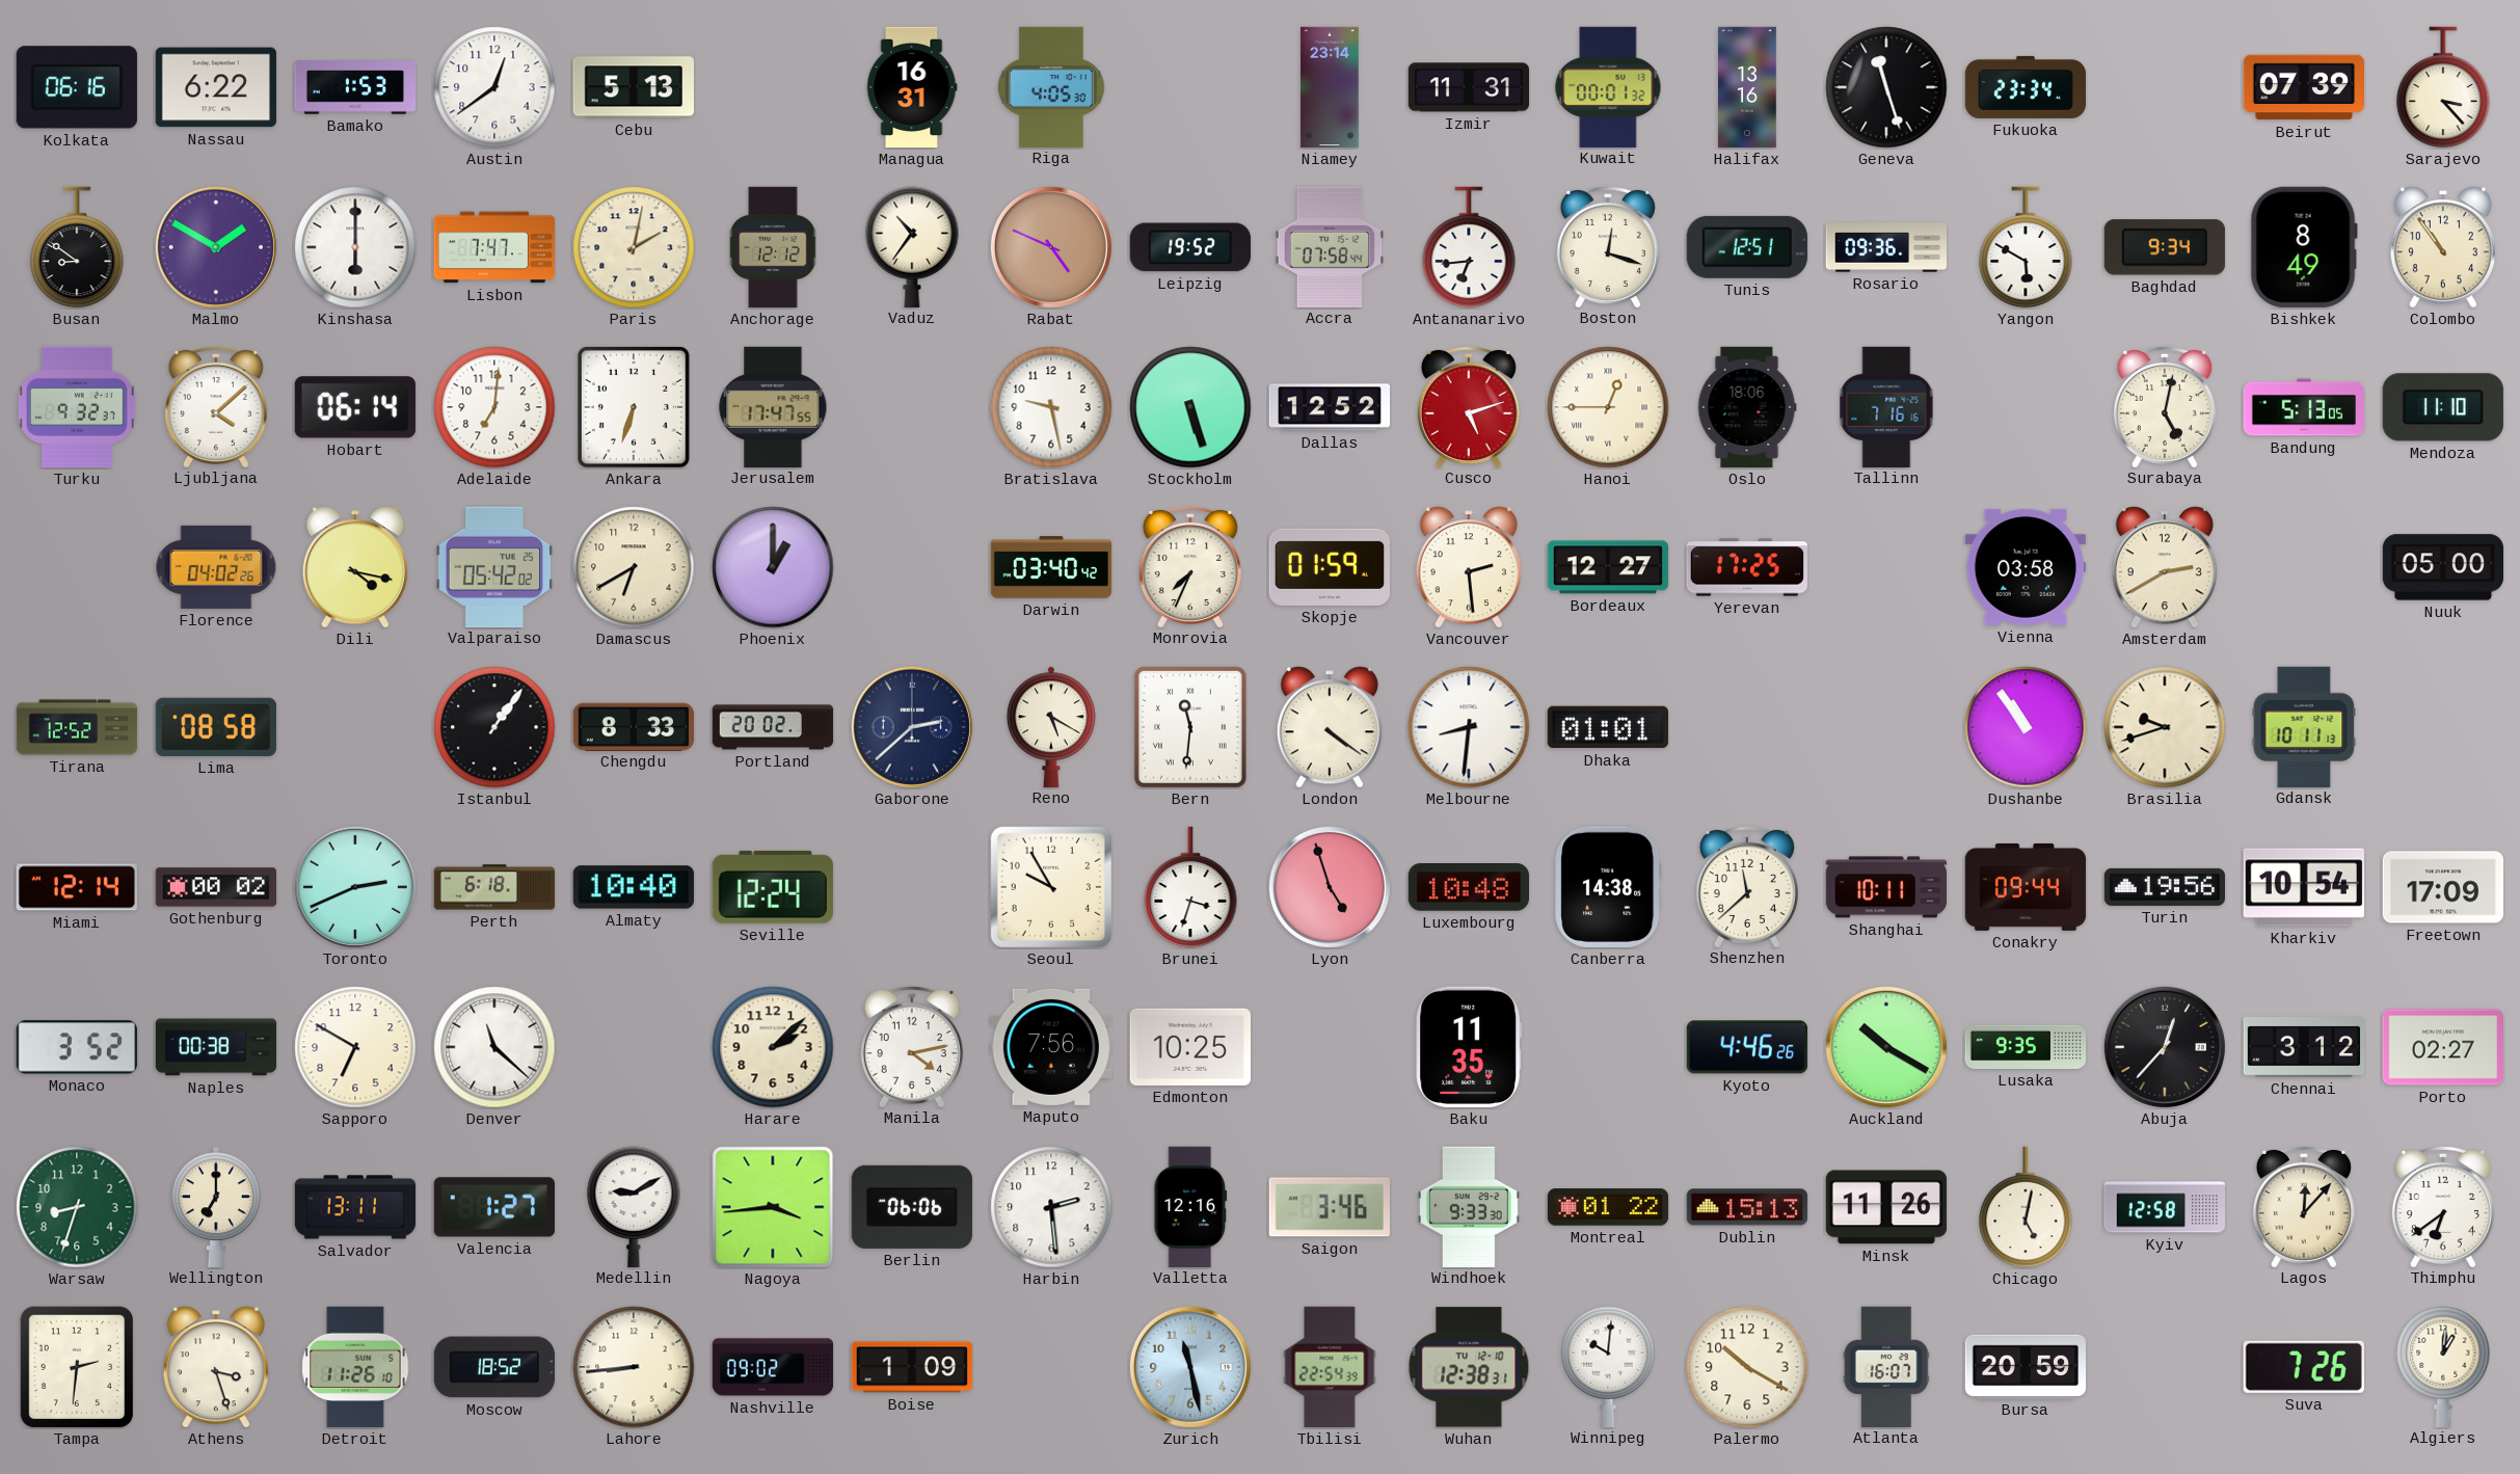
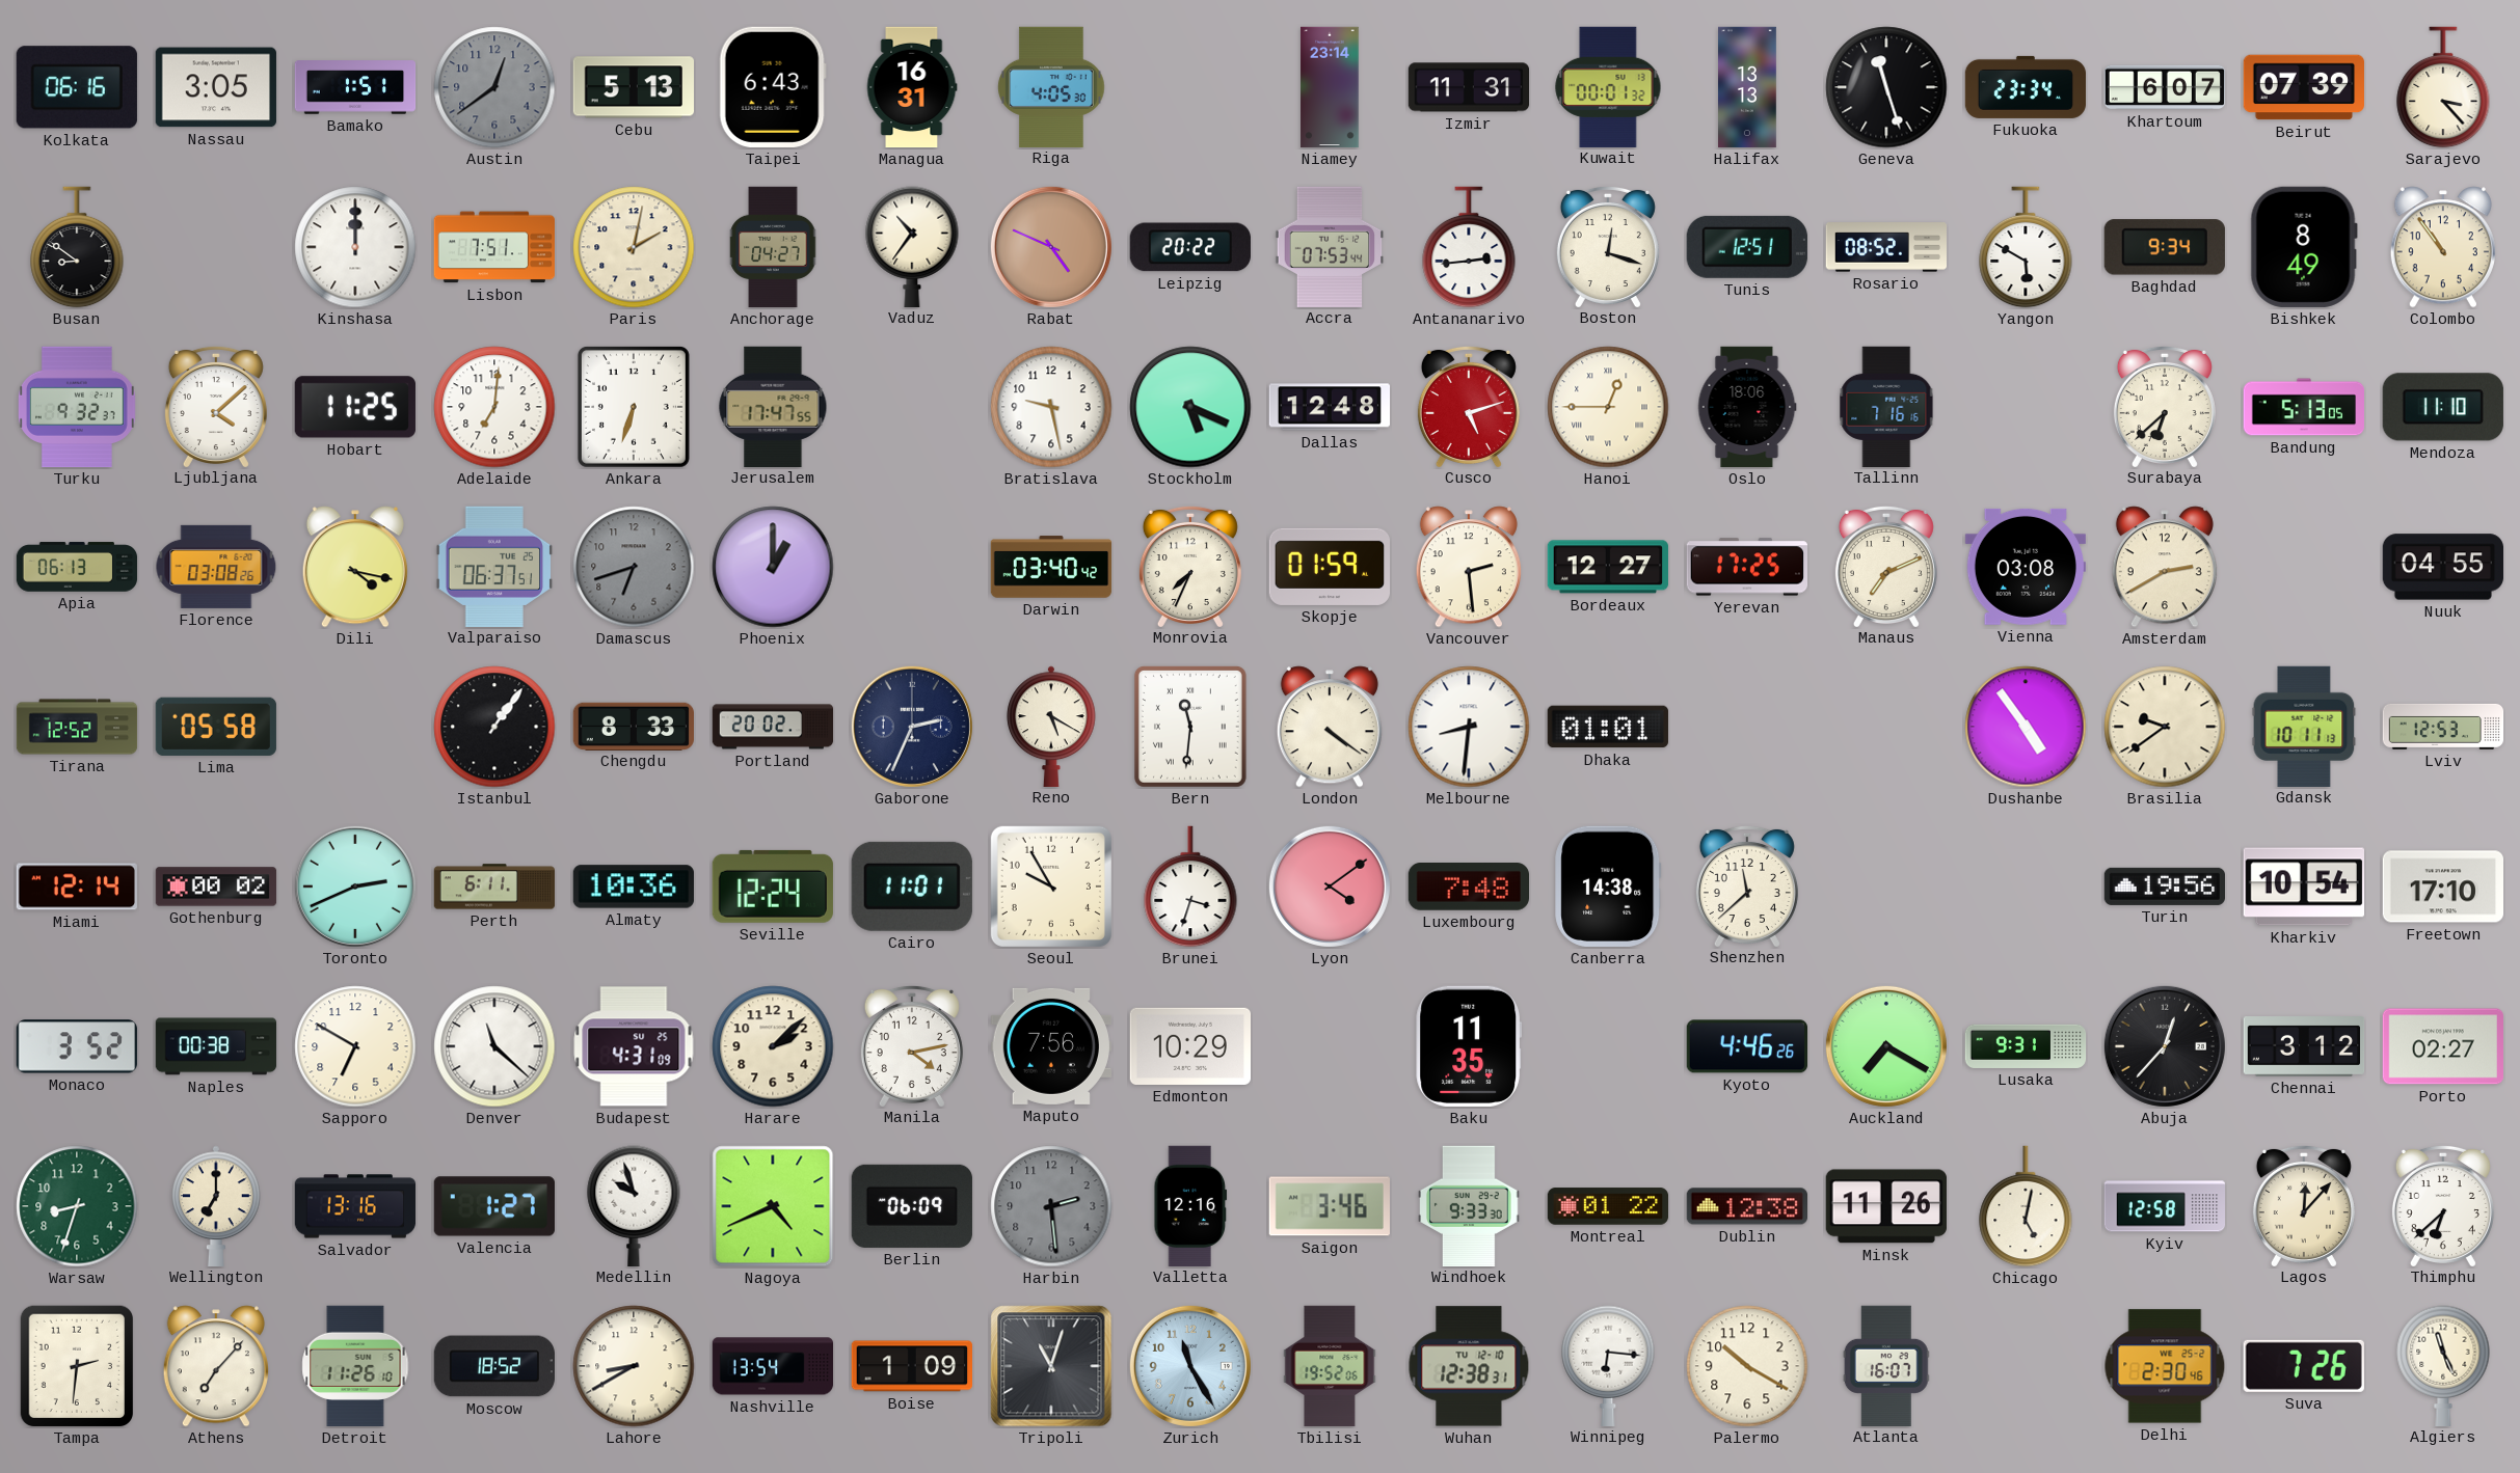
Nassau: 6:22 -> 3:05
Bamako: 1:53 -> 1:51
Austin dial: white -> grey
Taipei: none -> 6:43
Halifax: 13:16 -> 13:13
Khartoum: none -> 6:07
Malmo: 1:50 -> none
Kinshasa: 6:00 -> 12:00
Lisbon: 7:47 -> 7:51
Anchorage: 12:12 -> 04:27
Leipzig: 19:52 -> 20:22
Accra: 07:58 -> 07:53
Antananarivo: 6:44 -> 2:44
Rosario: 09:36 -> 08:52
Hobart: 06:14 -> 11:25
Stockholm: 5:27 -> 5:19
Dallas: 12:52 -> 12:48
Surabaya: 5:02 -> 6:38
Apia: none -> 06:13
Florence: 04:02 -> 03:08
Valparaiso: 05:42 -> 06:37
Damascus: 6:40 -> 6:42
Damascus dial: cream -> grey
Manaus: none -> 7:11
Vienna: 03:58 -> 03:08
Nuuk: 05:00 -> 04:55
Lima: 08:58 -> 05:58
Gaborone: 2:38 -> 2:34
Dushanbe: 10:54 -> 4:54
Brasilia: 9:42 -> 9:39
Lviv: none -> 12:53
Perth: 6:18 -> 6:11
Almaty: 10:40 -> 10:36
Cairo: none -> 11:01
Lyon: 4:57 -> 4:09
Luxembourg: 10:48 -> 7:48
Shanghai: 10:11 -> none
Conakry: 09:44 -> none
Freetown: 17:09 -> 17:10
Budapest: none -> 4:31
Edmonton: 10:25 -> 10:29
Auckland: 10:20 -> 7:20
Lusaka: 9:35 -> 9:31
Salvador: 13:11 -> 13:16
Medellin: 9:10 -> 9:57
Nagoya: 3:44 -> 4:41
Berlin: 06:06 -> 06:09
Harbin dial: white -> grey
Dublin: 15:13 -> 12:38
Thimphu: 6:39 -> 6:38
Athens: 3:27 -> 7:07
Lahore: 8:44 -> 8:40
Nashville: 09:02 -> 13:54
Tripoli: none -> 11:03
Zurich: 11:28 -> 11:25
Tbilisi: 22:54 -> 19:52
Winnipeg: 10:01 -> 6:16
Bursa: 20:59 -> none
Delhi: none -> 2:30
Algiers: 1:01 -> 11:26
